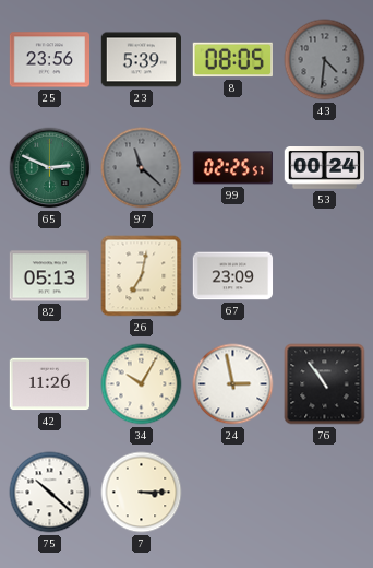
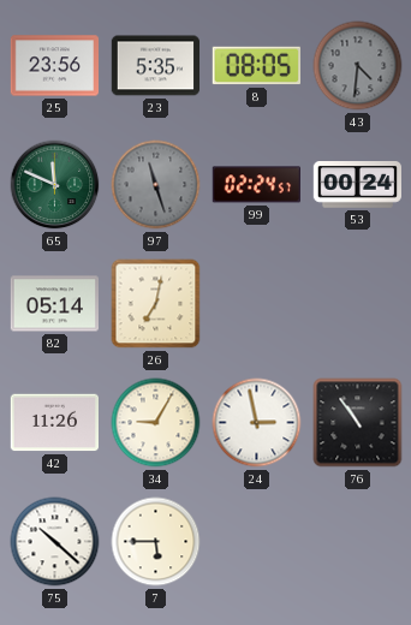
23: 5:39 -> 5:35
65: 2:49 -> 11:49
97: 11:22 -> 11:27
99: 02:25 -> 02:24
82: 05:13 -> 05:14
67: 23:09 -> none
34: 10:05 -> 9:05
7: 3:15 -> 5:45
